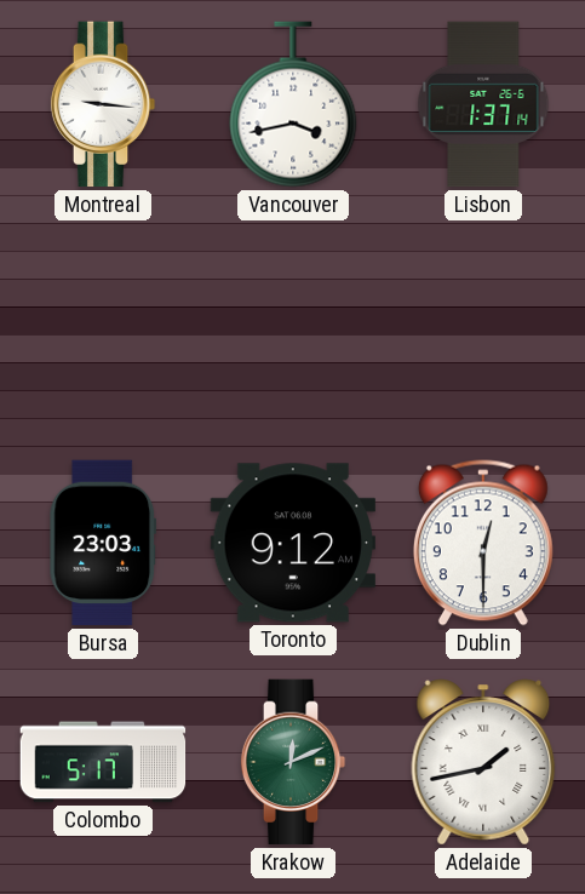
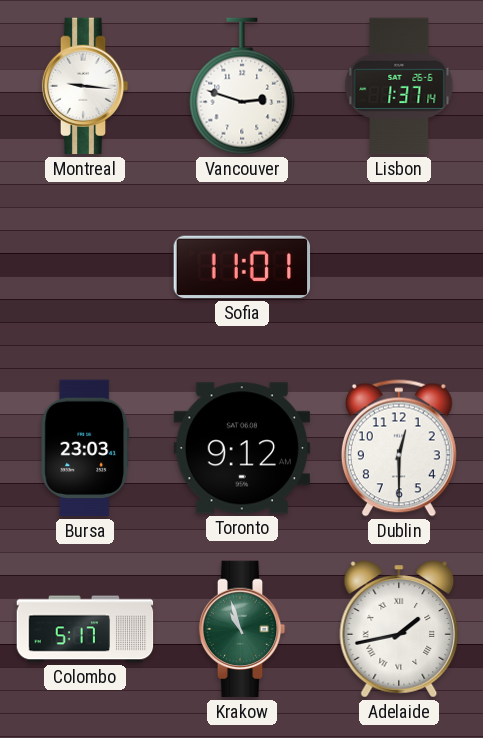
Vancouver: 3:43 -> 2:48
Sofia: none -> 11:01
Krakow: 12:11 -> 10:57
